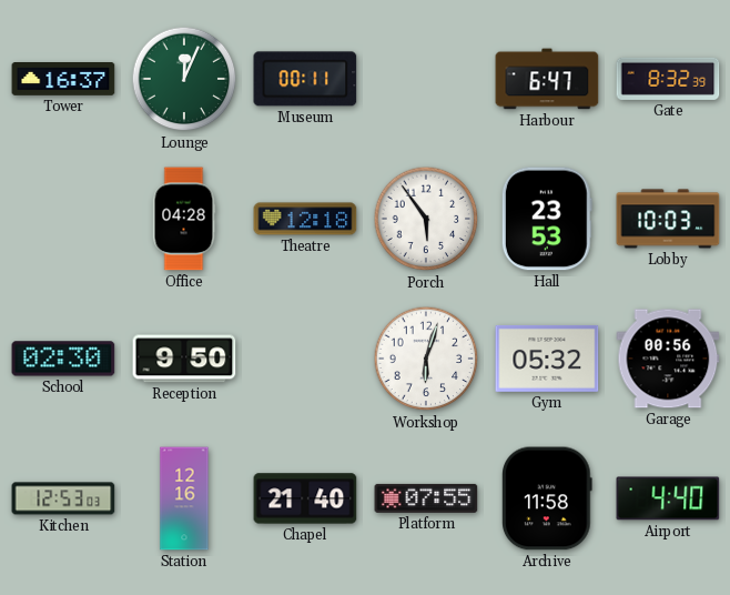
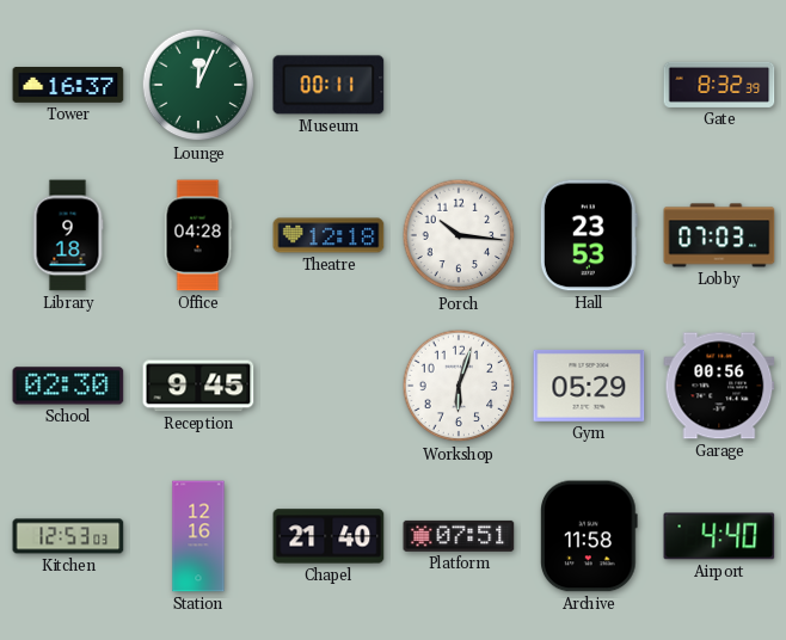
Harbour: 6:47 -> none
Library: none -> 9:18
Porch: 5:54 -> 10:16
Lobby: 10:03 -> 07:03
Reception: 9:50 -> 9:45
Gym: 05:32 -> 05:29
Platform: 07:55 -> 07:51
